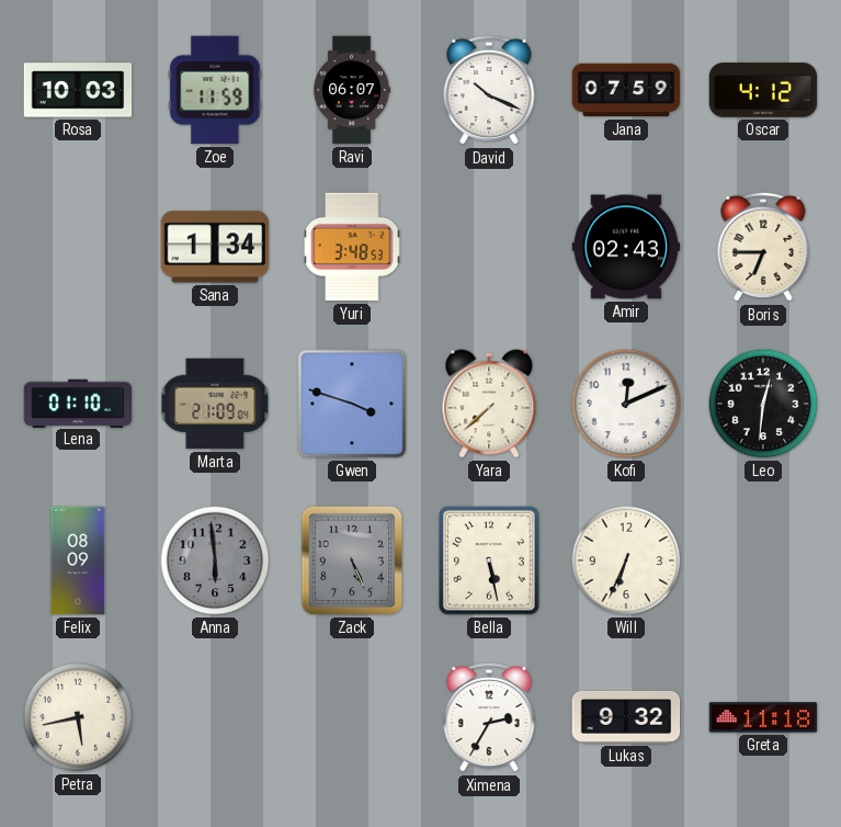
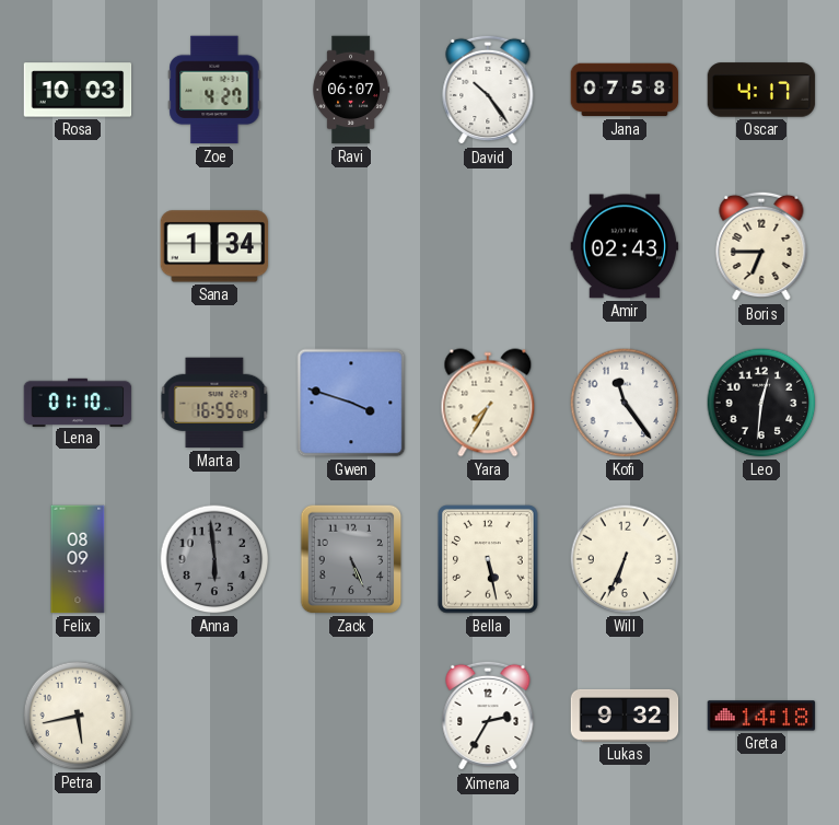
Zoe: 11:59 -> 4:27
David: 10:19 -> 10:24
Jana: 07:59 -> 07:58
Oscar: 4:12 -> 4:17
Yuri: 3:48 -> none
Marta: 21:09 -> 16:55
Yara: 7:38 -> 7:35
Kofi: 12:11 -> 11:24
Greta: 11:18 -> 14:18
